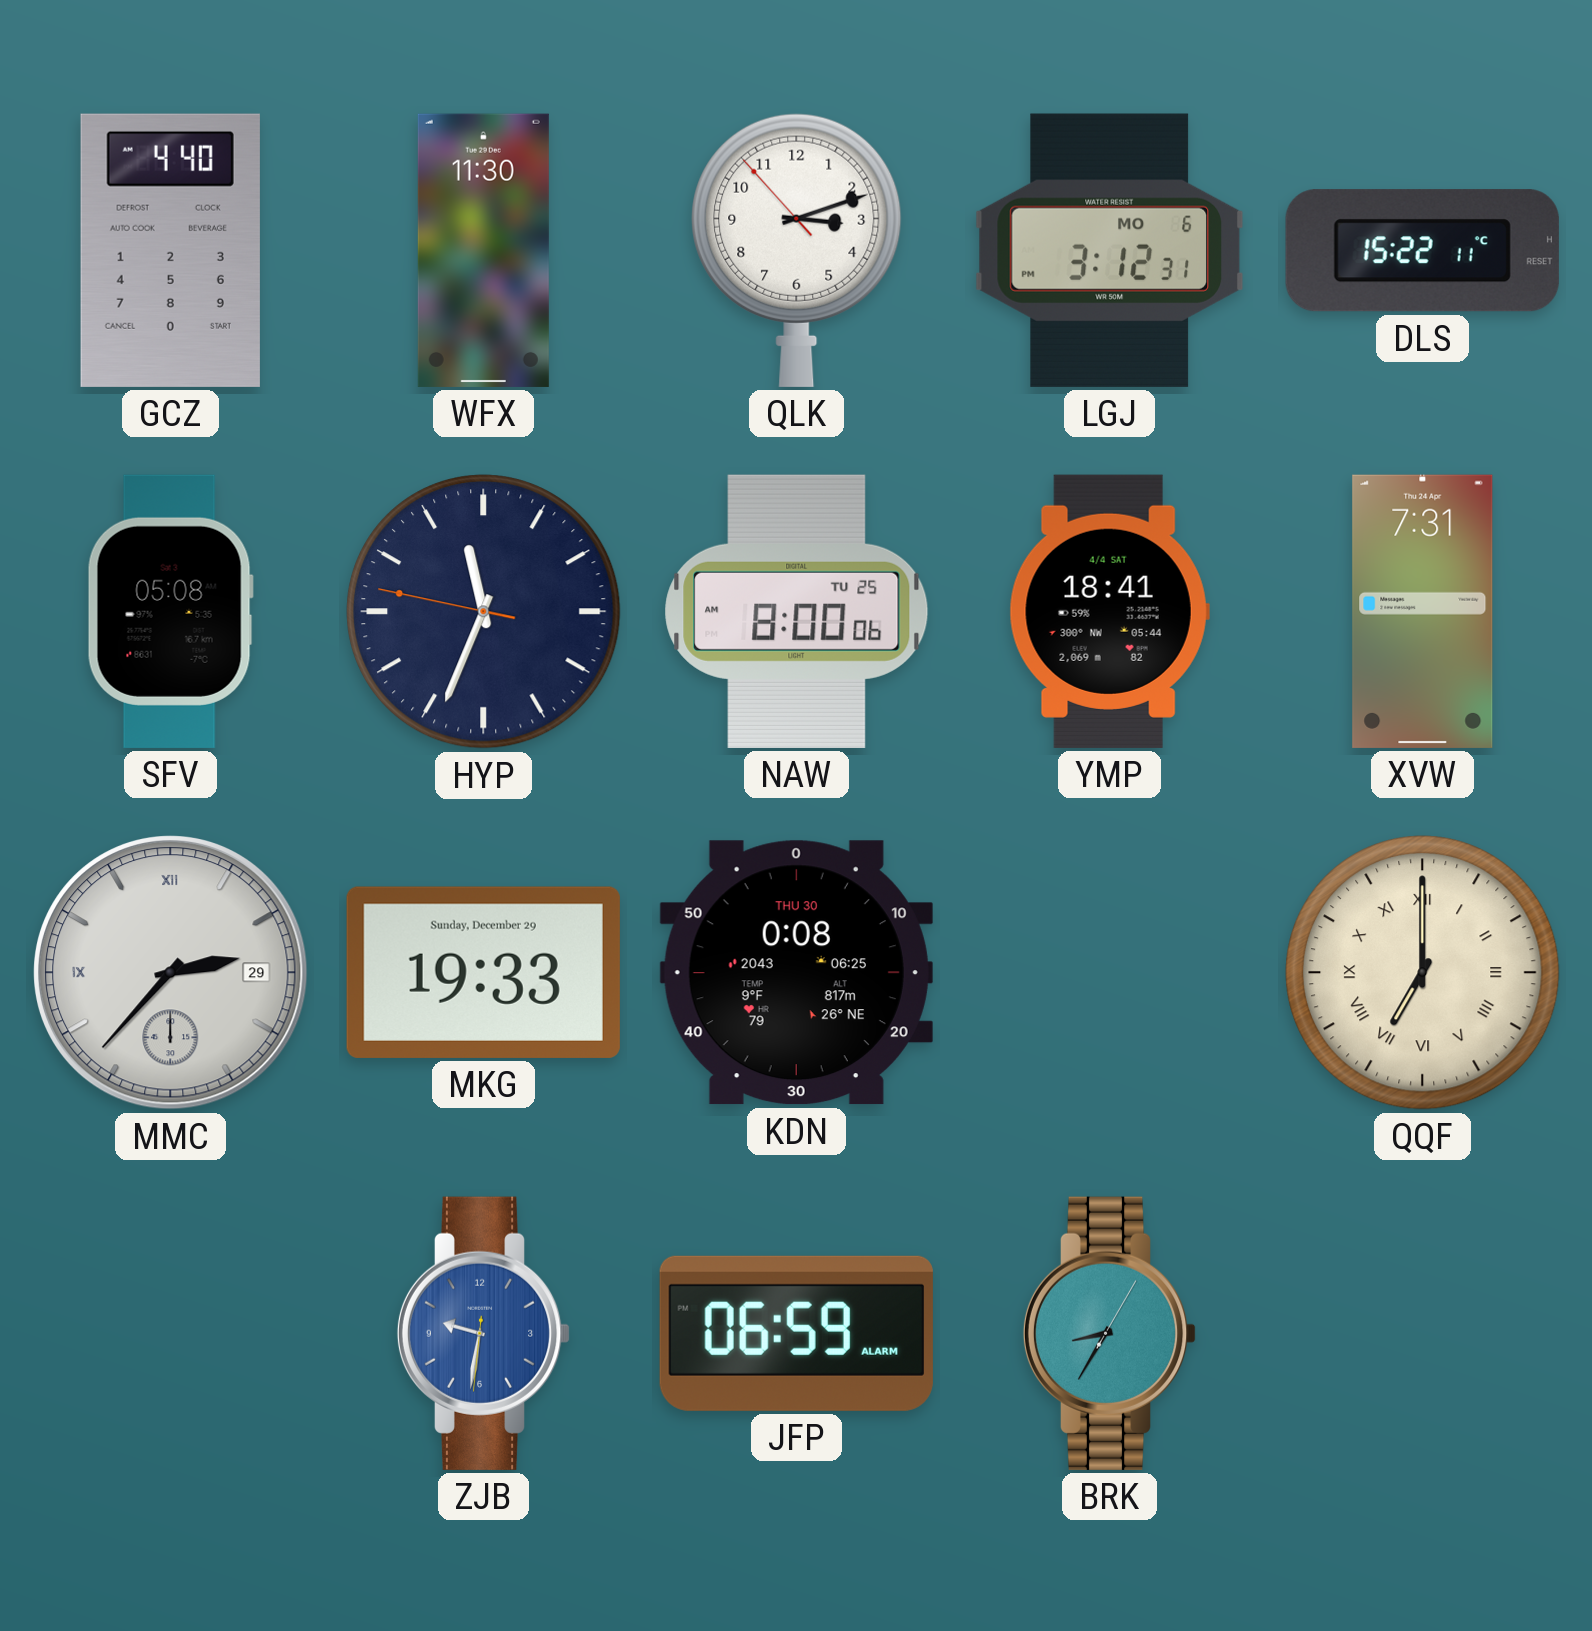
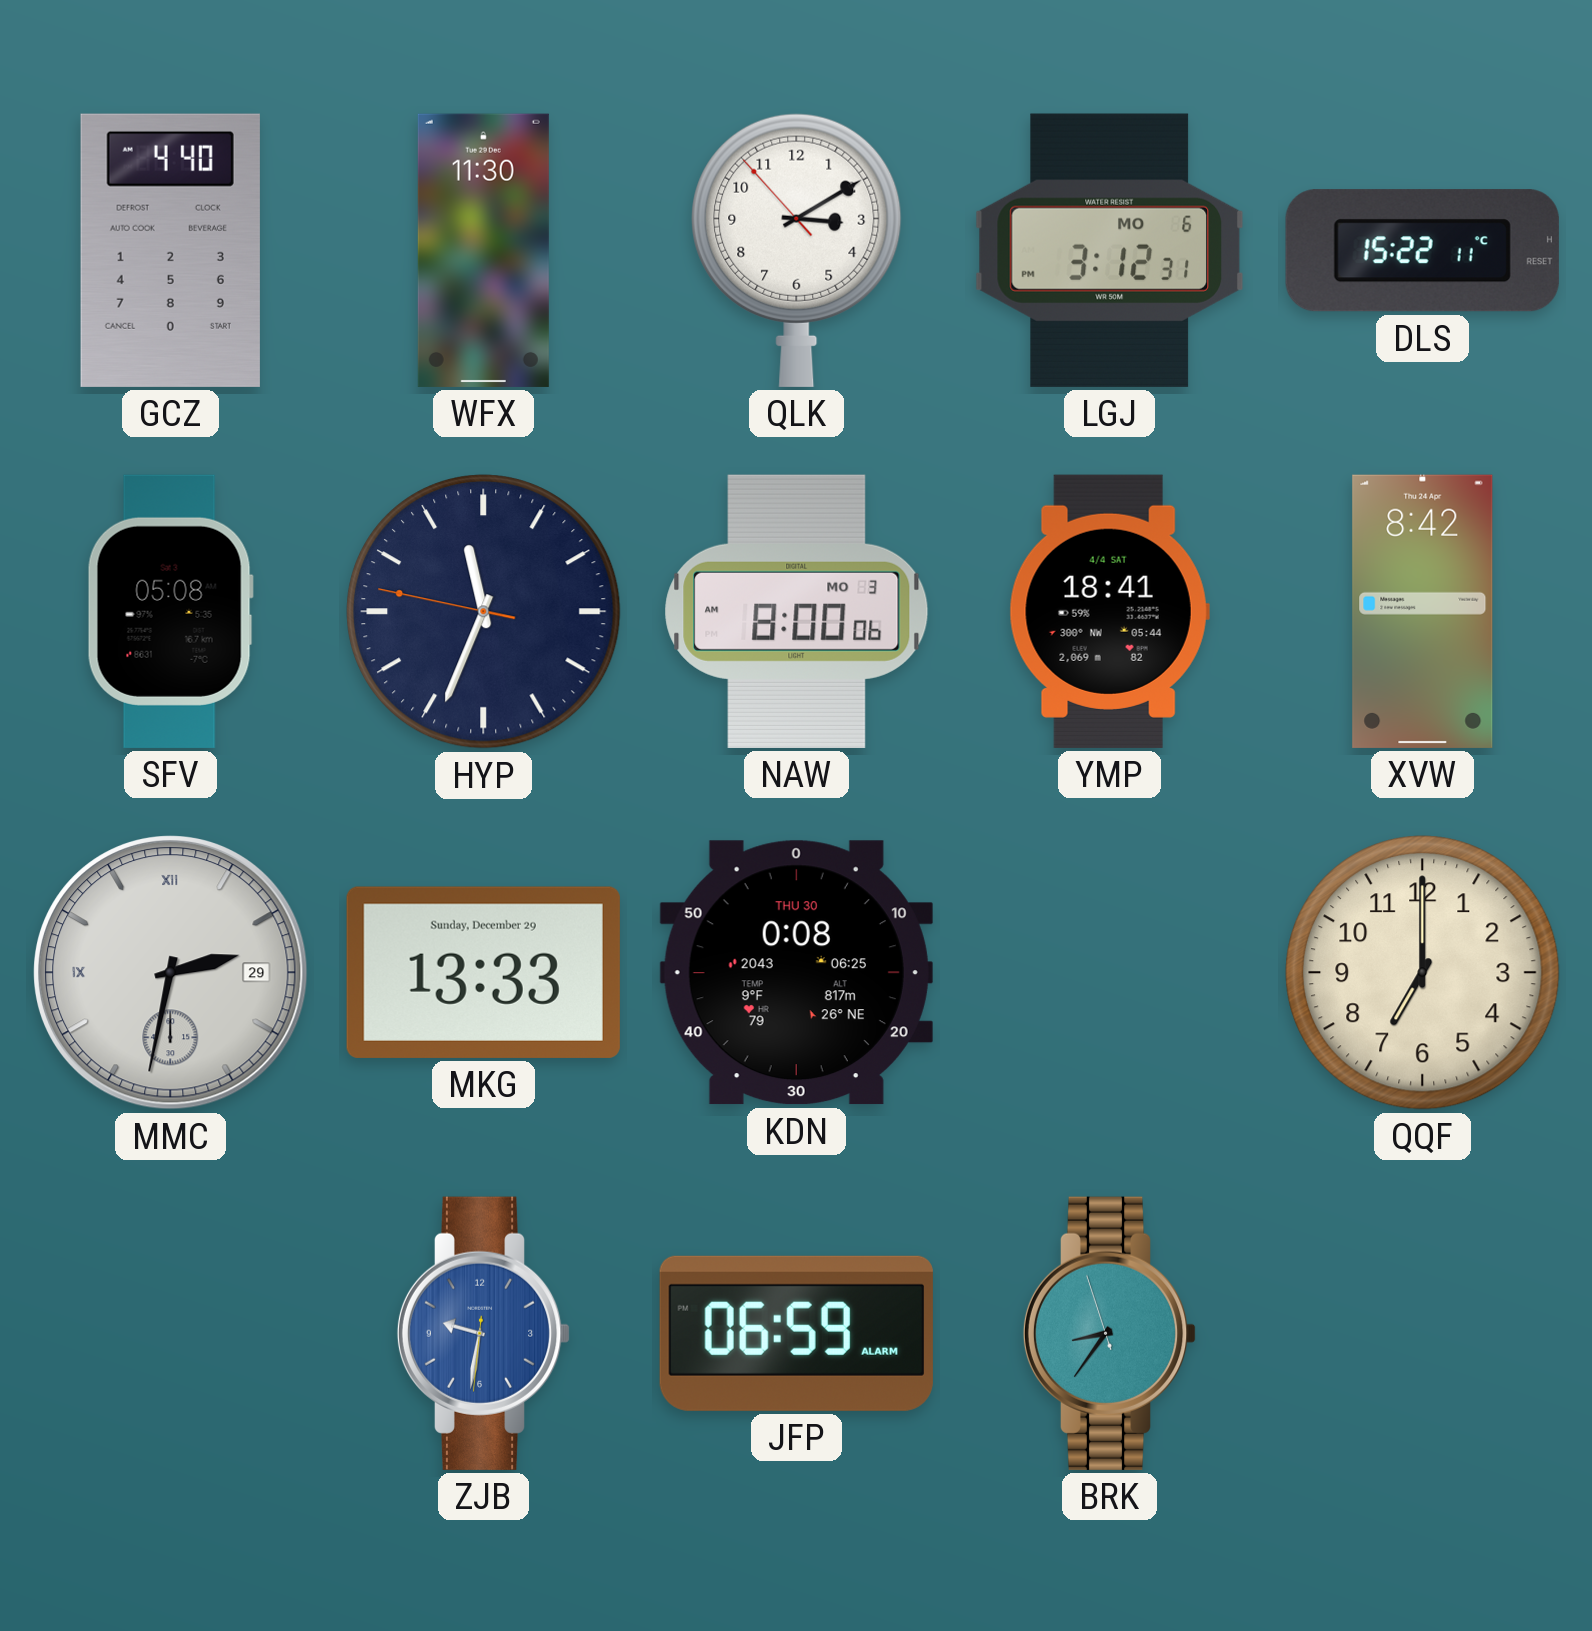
QLK: 3:11 -> 3:09
NAW date: TU 25 -> MO 3
XVW: 7:31 -> 8:42
MMC: 2:37 -> 2:32
MKG: 19:33 -> 13:33
QQF numerals: Roman -> Arabic
BRK: 8:35:05 -> 8:35:57
